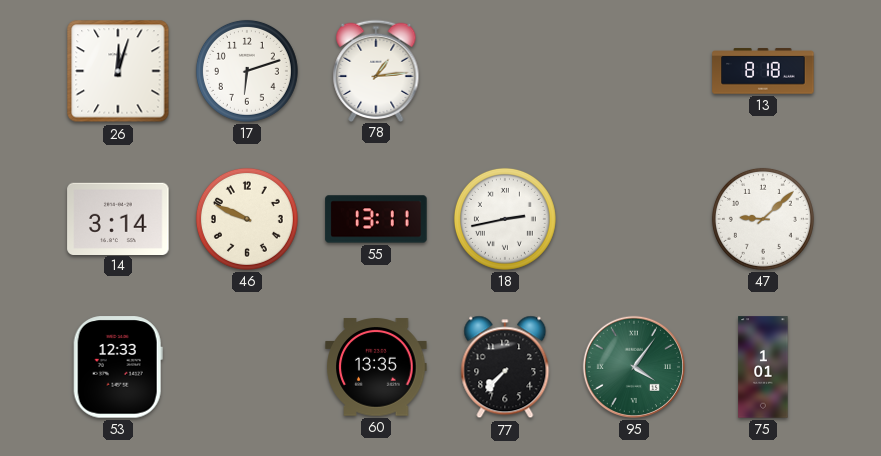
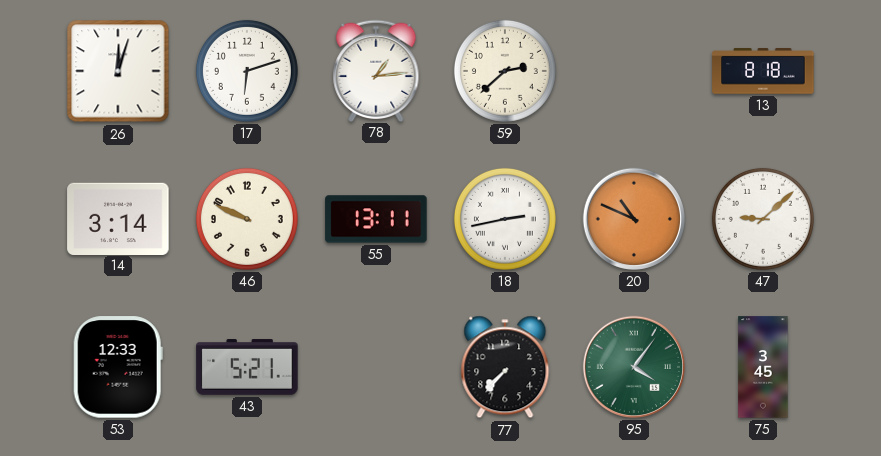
59: none -> 2:38
20: none -> 10:49
43: none -> 5:21
60: 13:35 -> none
75: 1:01 -> 3:45
